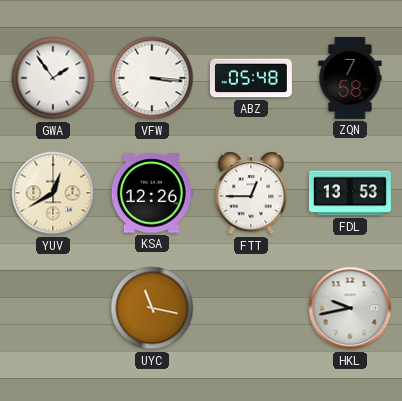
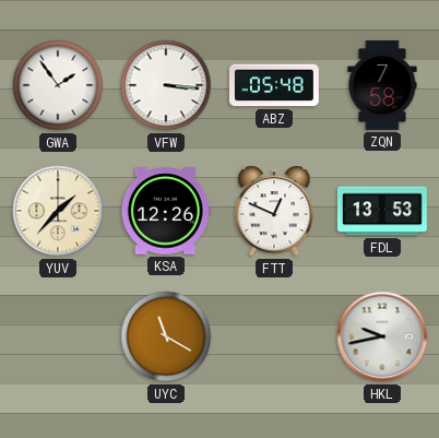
YUV: 12:40 -> 1:37
FTT: 12:45 -> 12:49
UYC: 11:17 -> 11:20
